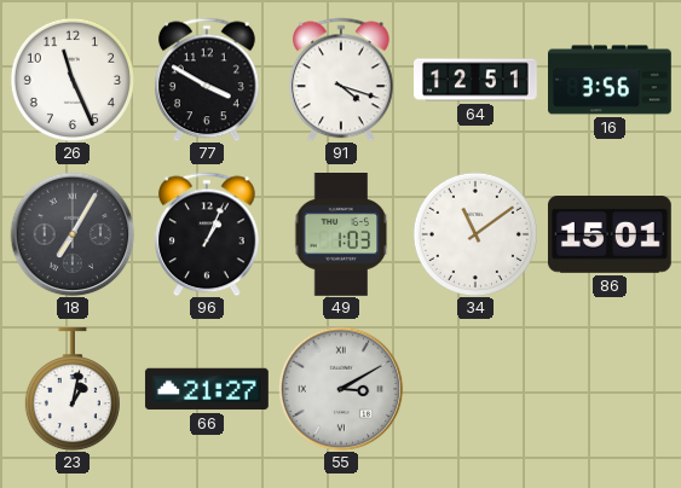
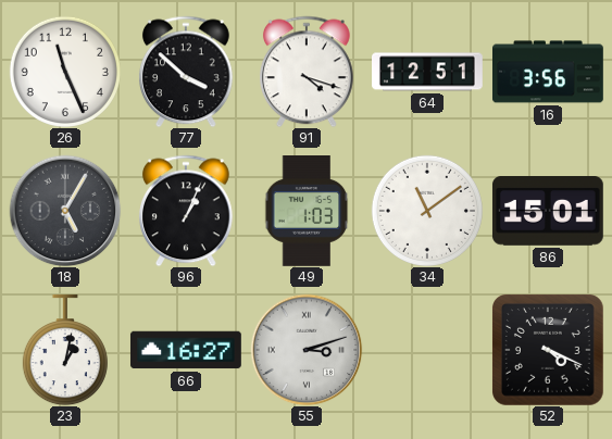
77: 3:50 -> 3:52
18: 7:05 -> 5:05
66: 21:27 -> 16:27
55: 3:10 -> 3:12
52: none -> 4:19
